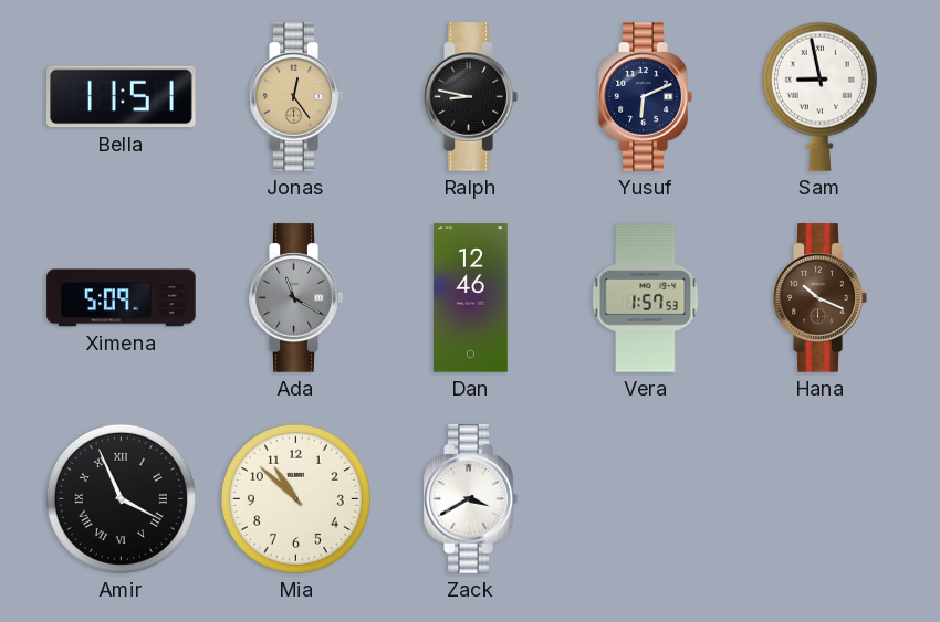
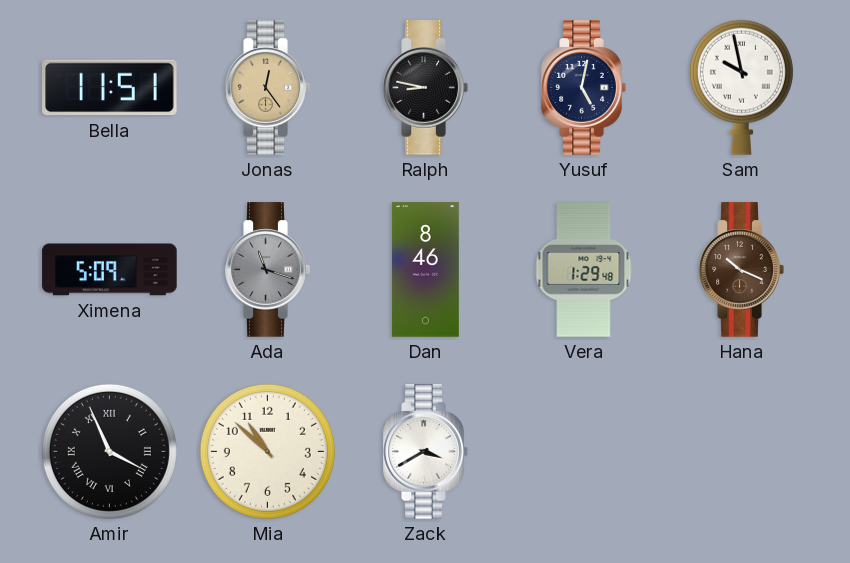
Yusuf: 6:11 -> 5:02
Sam: 8:58 -> 9:58
Ada: 11:20 -> 11:18
Dan: 12:46 -> 8:46
Vera: 1:57 -> 1:29
